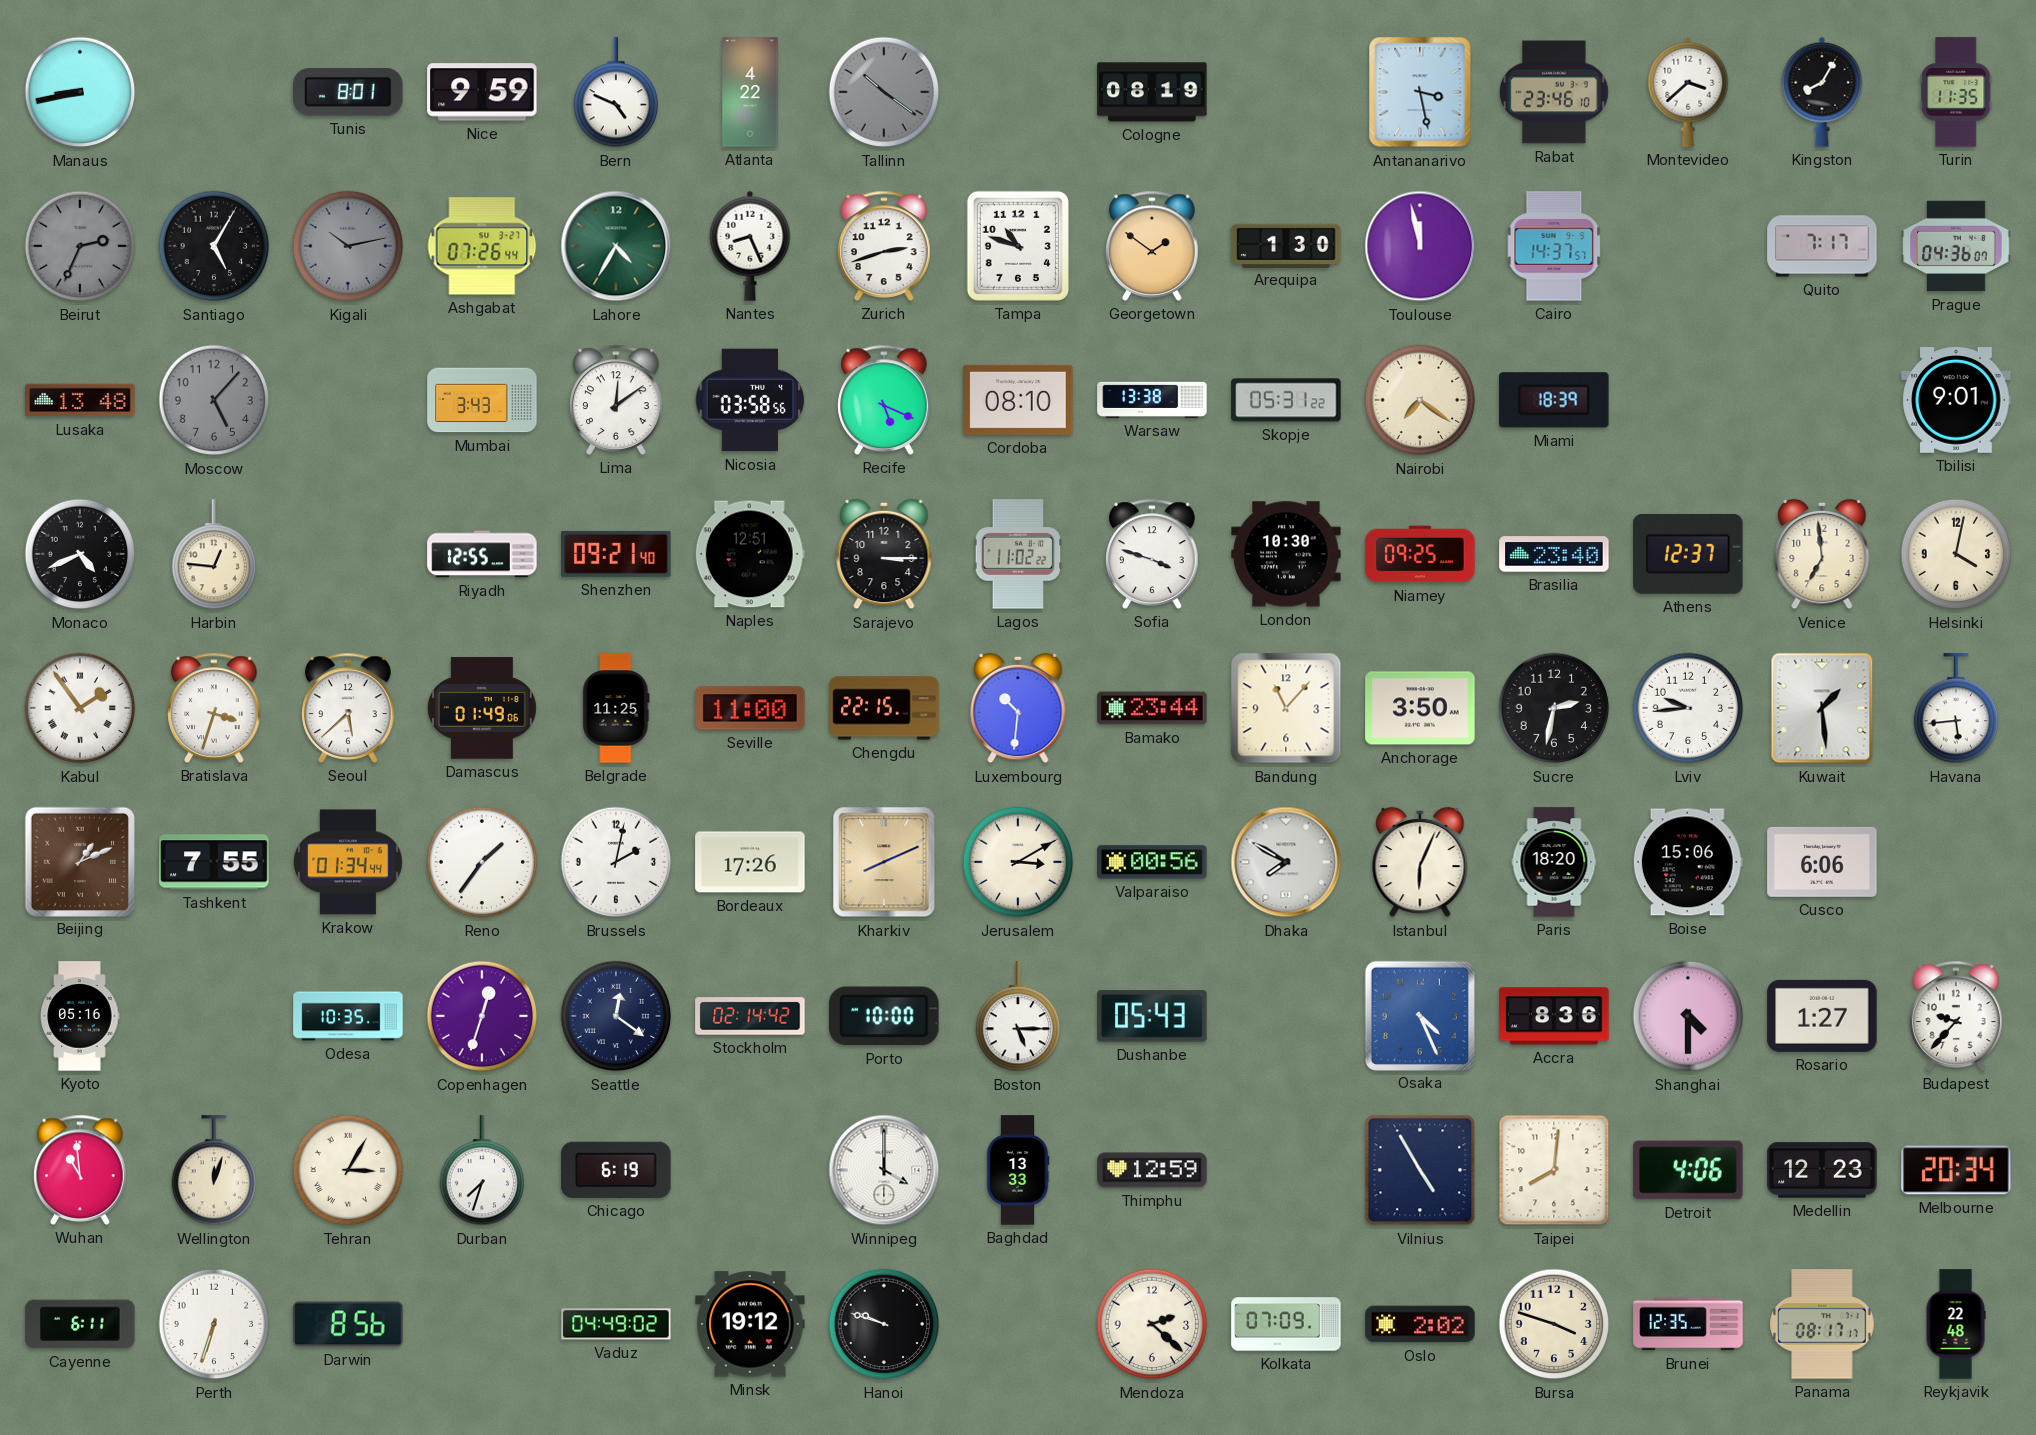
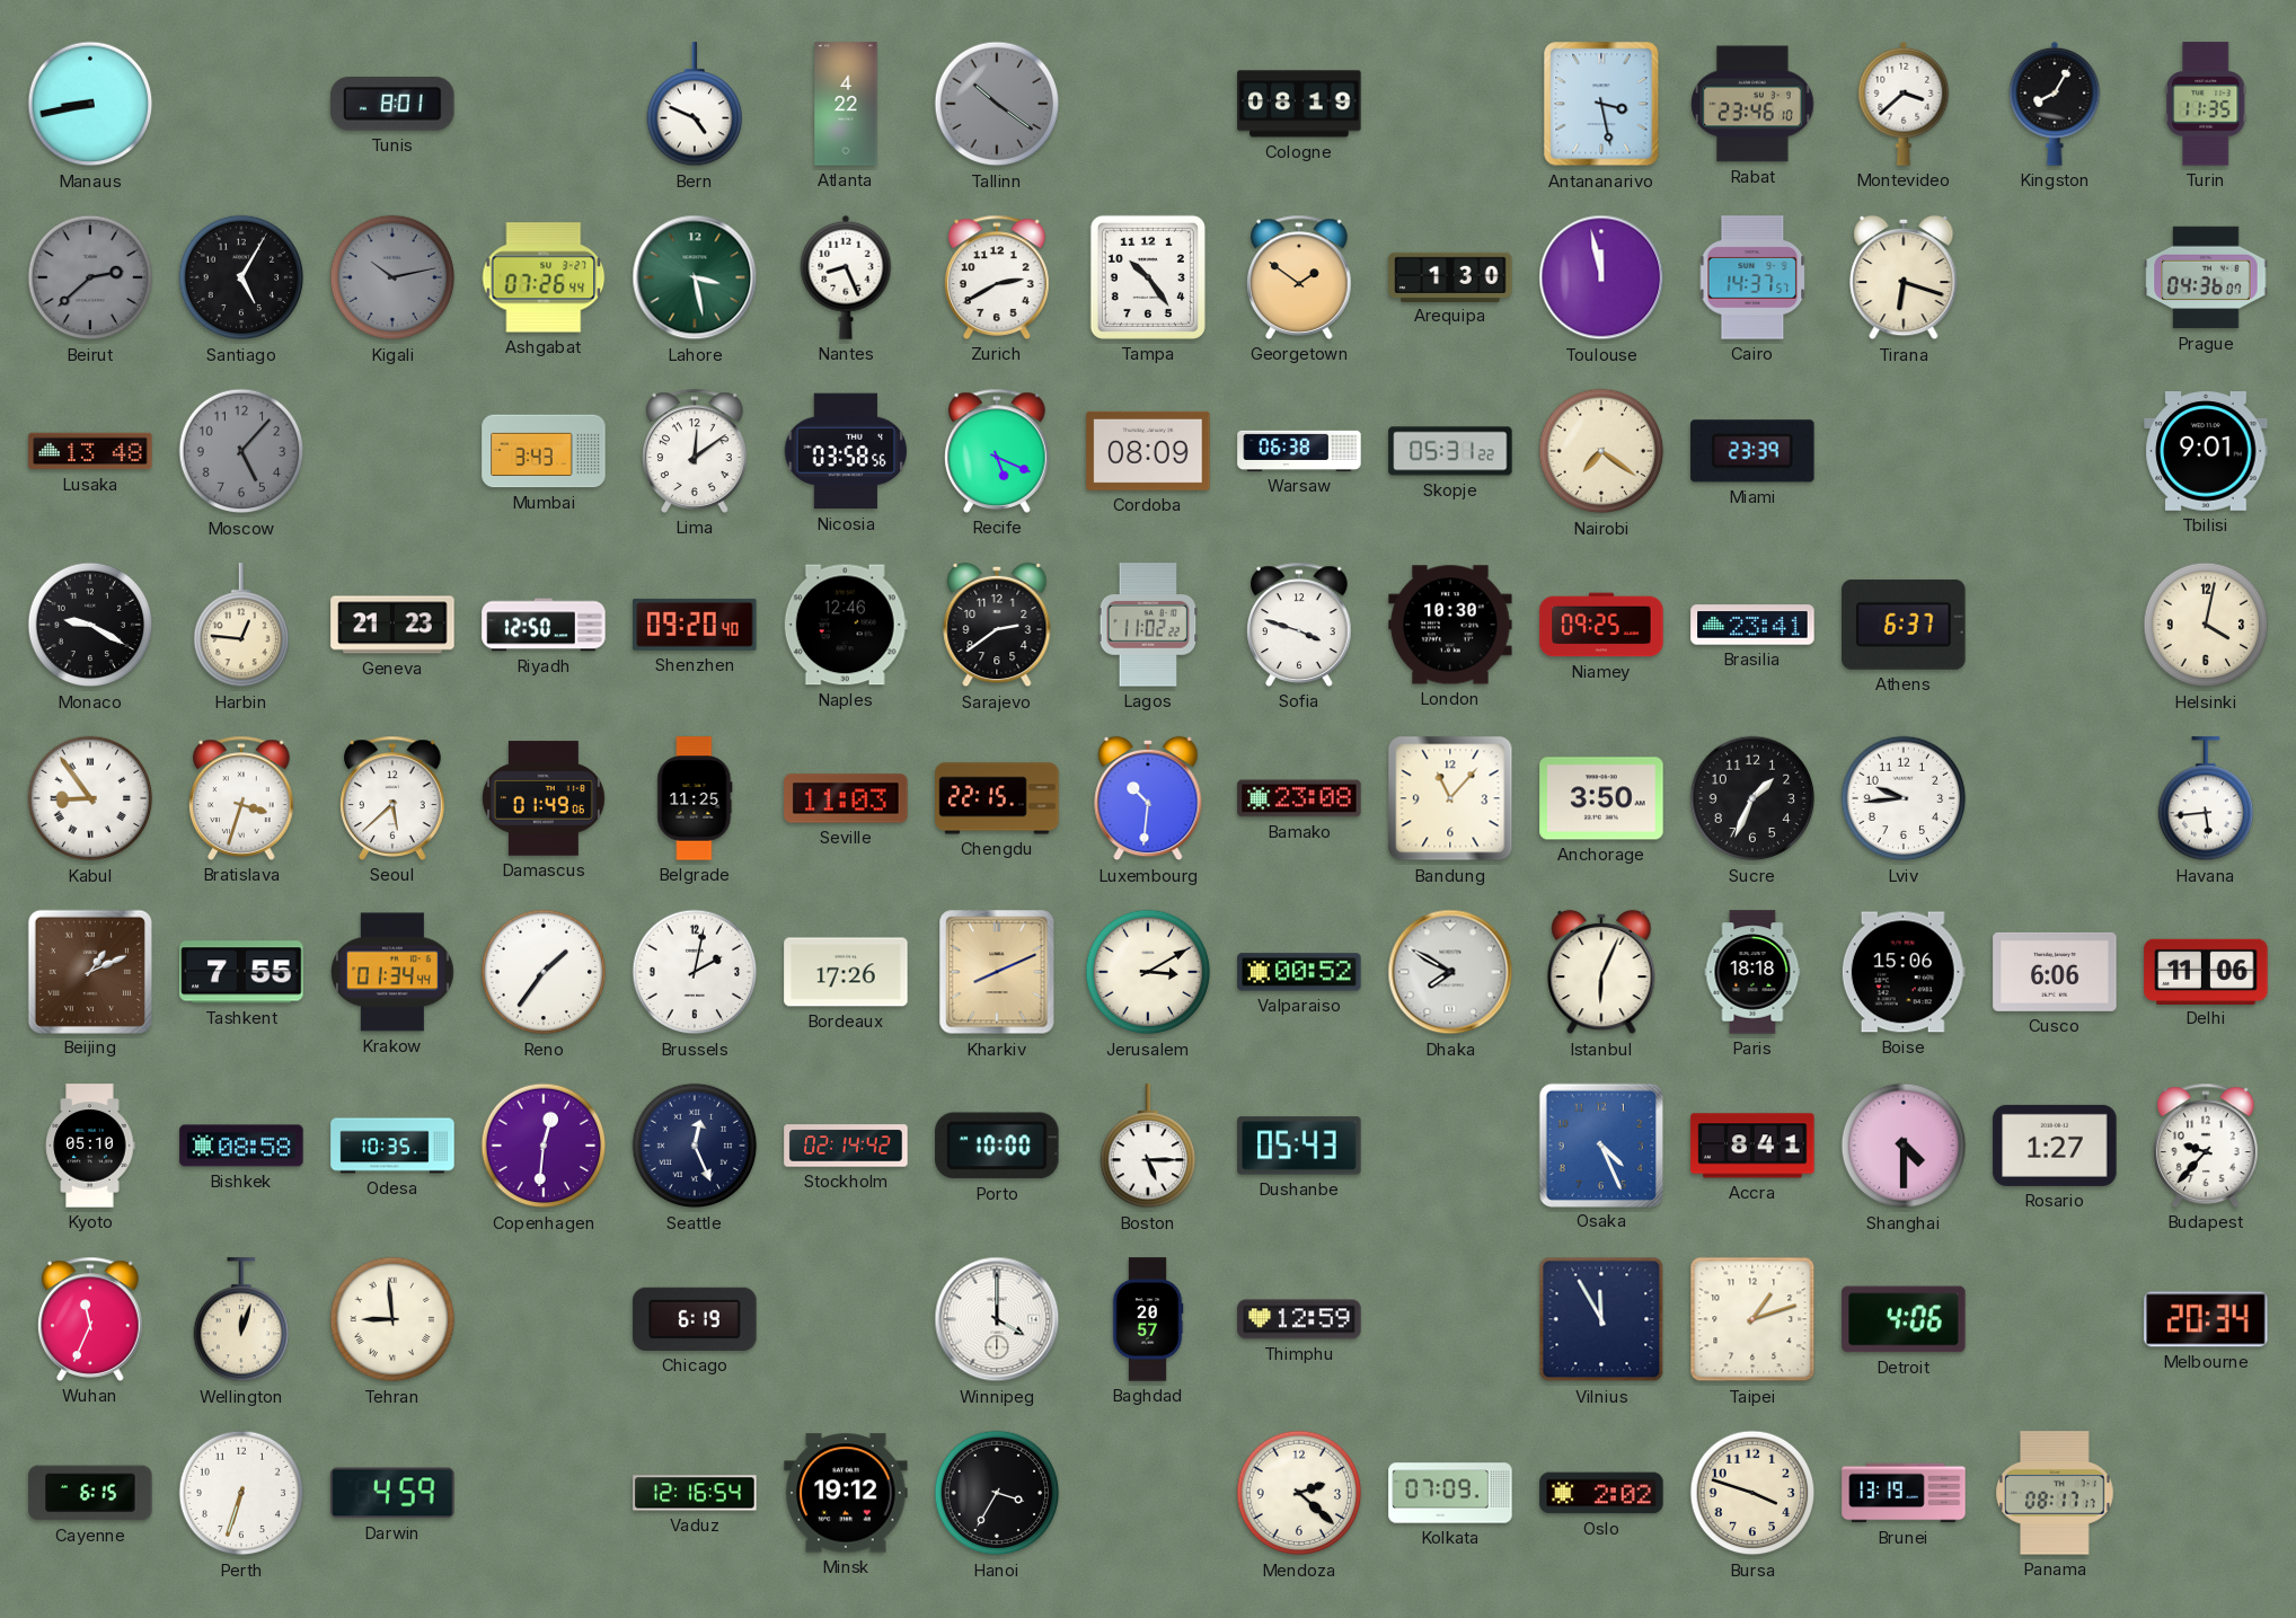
Nice: 9:59 -> none
Beirut: 2:34 -> 2:38
Lahore: 4:35 -> 3:28
Zurich: 2:42 -> 2:40
Tampa: 10:48 -> 10:24
Tirana: none -> 6:18
Quito: 7:17 -> none
Cordoba: 08:10 -> 08:09
Warsaw: 13:38 -> 06:38
Miami: 18:39 -> 23:39
Monaco: 4:41 -> 9:20
Geneva: none -> 21:23
Riyadh: 12:55 -> 12:50
Shenzhen: 09:21 -> 09:20
Naples: 12:51 -> 12:46
Sarajevo: 3:15 -> 2:39
Brasilia: 23:40 -> 23:41
Athens: 12:37 -> 6:37
Venice: 6:59 -> none
Kabul: 1:54 -> 8:54
Seville: 11:00 -> 11:03
Bamako: 23:44 -> 23:08
Sucre: 2:32 -> 1:34
Kuwait: 1:29 -> none
Valparaiso: 00:56 -> 00:52
Paris: 18:20 -> 18:18
Delhi: none -> 11:06
Kyoto: 05:16 -> 05:10
Bishkek: none -> 08:58
Copenhagen: 12:33 -> 12:31
Seattle: 12:21 -> 12:26
Accra: 8:36 -> 8:41
Wuhan: 10:59 -> 11:34
Tehran: 3:05 -> 8:59
Durban: 7:33 -> none
Baghdad: 13:33 -> 20:57
Vilnius: 4:55 -> 11:55
Taipei: 8:01 -> 1:12
Medellin: 12:23 -> none
Cayenne: 6:11 -> 6:15
Darwin: 8:56 -> 4:59
Vaduz: 04:49 -> 12:16
Hanoi: 9:48 -> 3:35
Brunei: 12:35 -> 13:19
Reykjavik: 22:48 -> none
